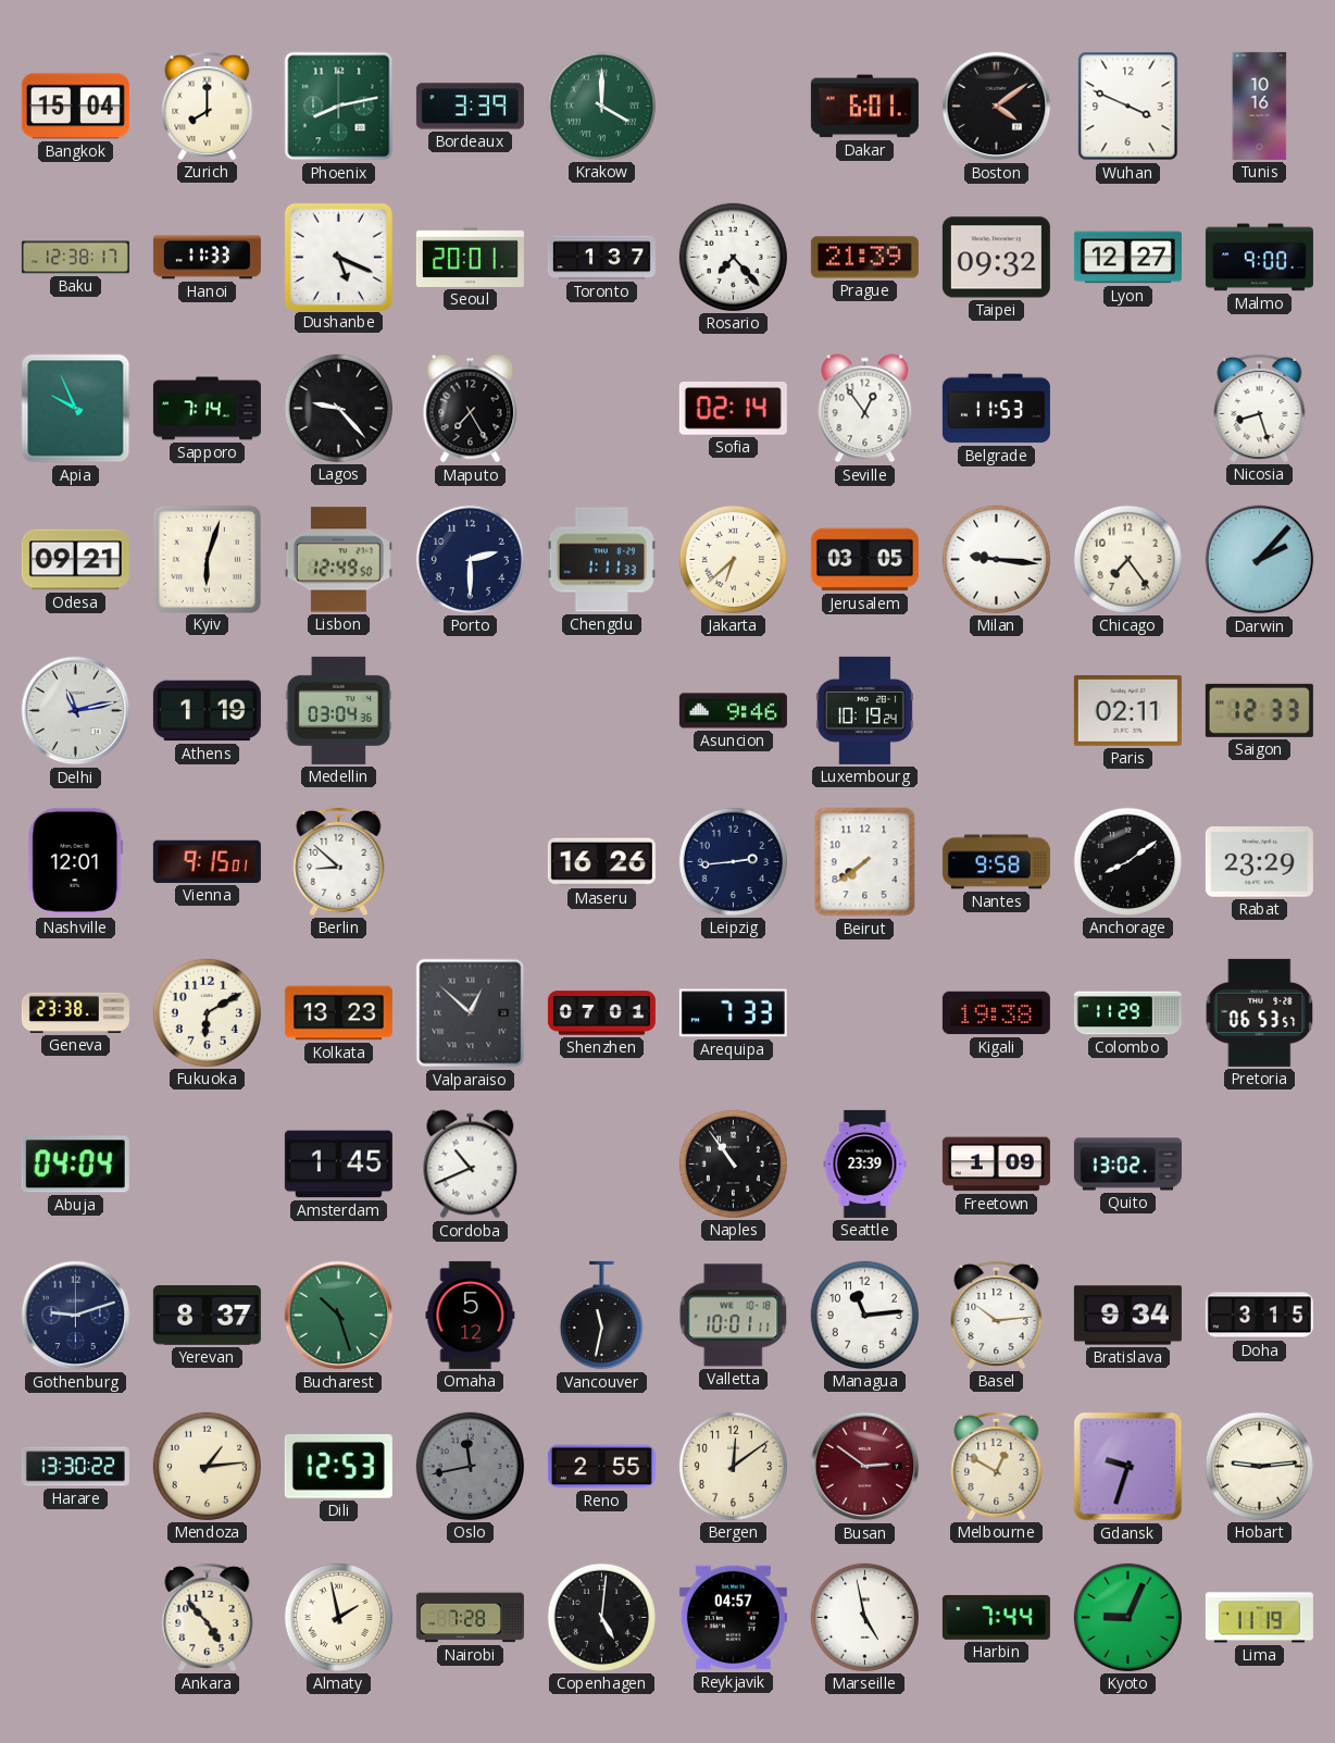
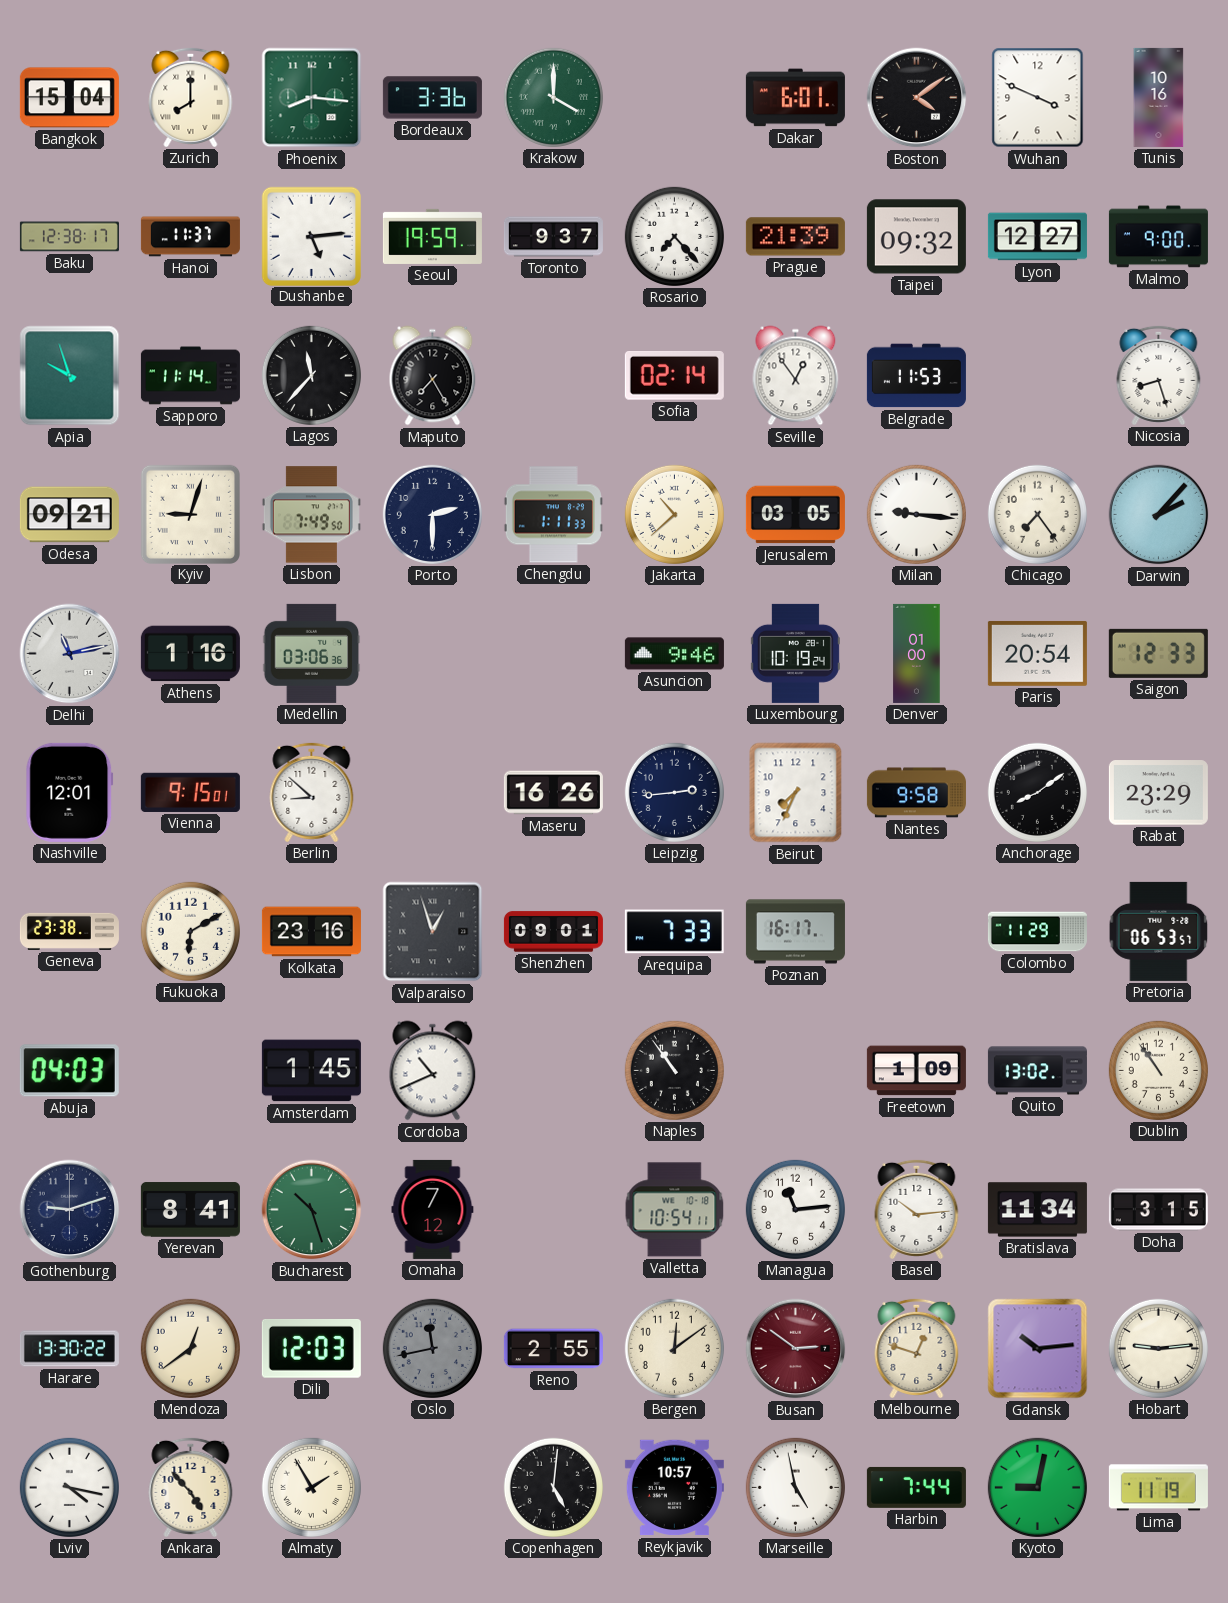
Phoenix: 8:13 -> 8:16
Bordeaux: 3:39 -> 3:36
Hanoi: 11:33 -> 11:37
Dushanbe: 5:19 -> 5:14
Seoul: 20:01 -> 19:59
Toronto: 1:37 -> 9:37
Apia: 9:56 -> 9:57
Sapporo: 7:14 -> 11:14
Lagos: 9:23 -> 11:37
Kyiv: 6:03 -> 9:03
Lisbon: 12:49 -> 7:49
Jakarta: 6:38 -> 10:38
Athens: 1:19 -> 1:16
Medellin: 03:04 -> 03:06
Denver: none -> 01:00
Paris: 02:11 -> 20:54
Beirut: 7:39 -> 7:34
Kolkata: 13:23 -> 23:16
Valparaiso: 12:52 -> 12:57
Shenzhen: 07:01 -> 09:01
Poznan: none -> 16:17
Kigali: 19:38 -> none
Abuja: 04:04 -> 04:03
Seattle: 23:39 -> none
Dublin: none -> 10:54
Yerevan: 8:37 -> 8:41
Omaha: 5:12 -> 7:12
Vancouver: 11:32 -> none
Valletta: 10:01 -> 10:54
Bratislava: 9:34 -> 11:34
Mendoza: 1:14 -> 12:39
Dili: 12:53 -> 12:03
Melbourne: 12:50 -> 12:48
Gdansk: 9:33 -> 10:14
Lviv: none -> 4:17
Almaty: 1:58 -> 1:55
Nairobi: 7:28 -> none
Reykjavik: 04:57 -> 10:57
Kyoto: 9:04 -> 9:02
